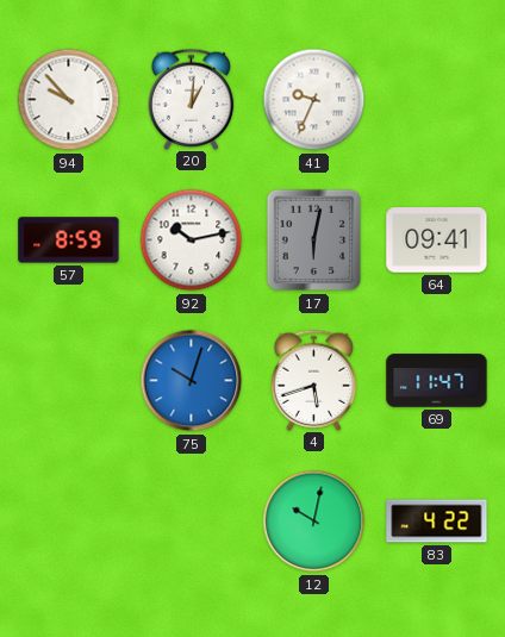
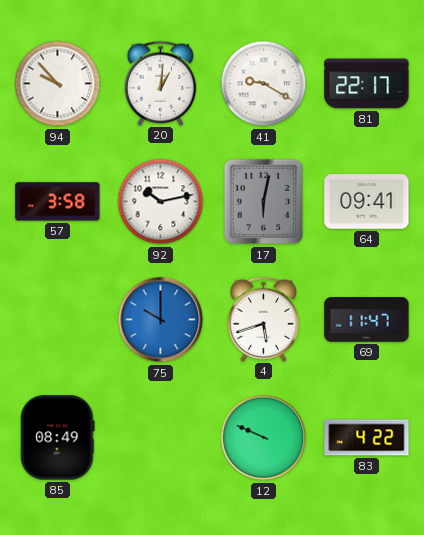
41: 9:34 -> 9:20
81: none -> 22:17
57: 8:59 -> 3:58
75: 10:03 -> 10:00
85: none -> 08:49
12: 10:02 -> 9:49
